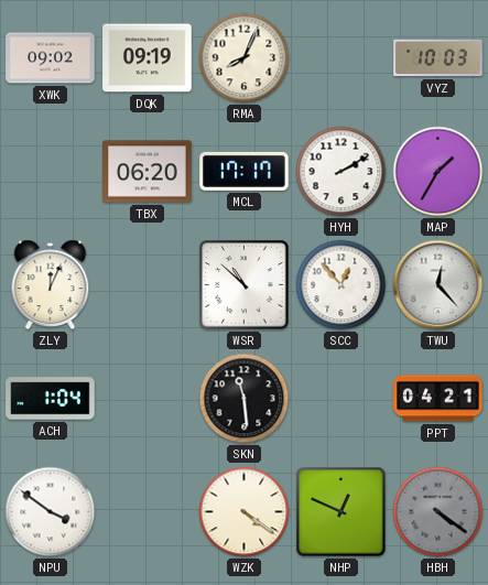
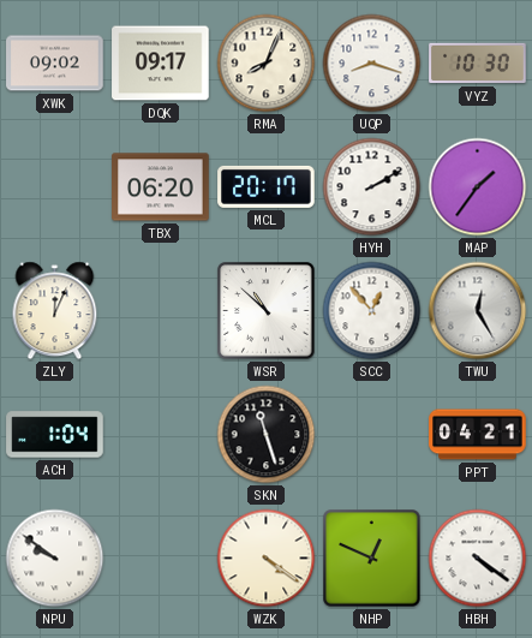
DQK: 09:19 -> 09:17
UQP: none -> 8:18
VYZ: 10:03 -> 10:30
MCL: 17:17 -> 20:17
MAP: 1:35 -> 1:36
TWU: 12:23 -> 12:25
SKN: 11:29 -> 11:27
NPU: 3:51 -> 9:51
HBH dial: grey -> white
